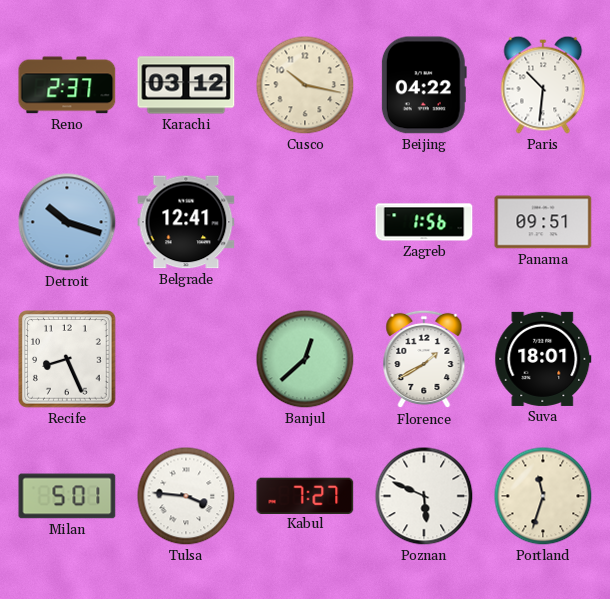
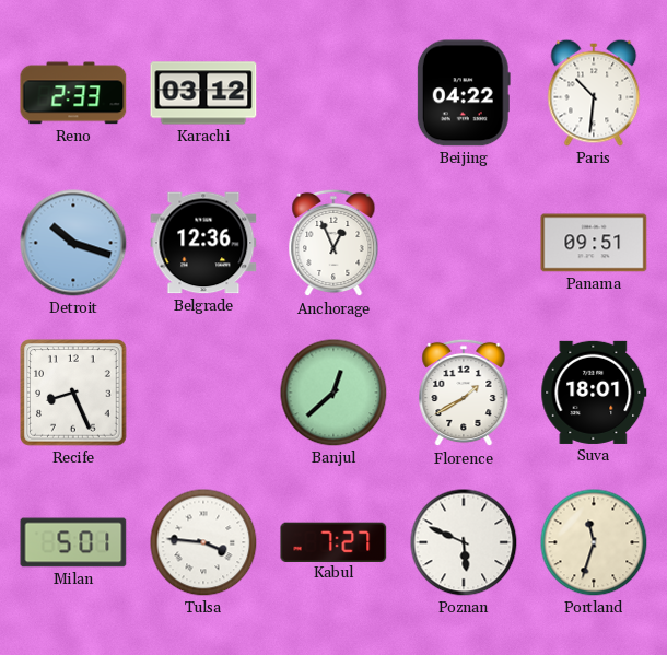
Reno: 2:37 -> 2:33
Cusco: 10:17 -> none
Belgrade: 12:41 -> 12:36
Anchorage: none -> 12:56
Zagreb: 1:56 -> none
